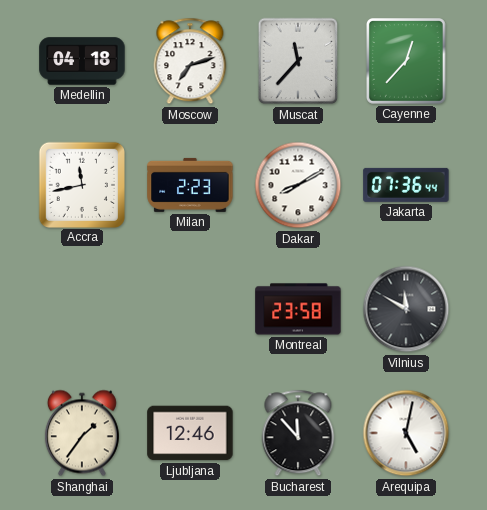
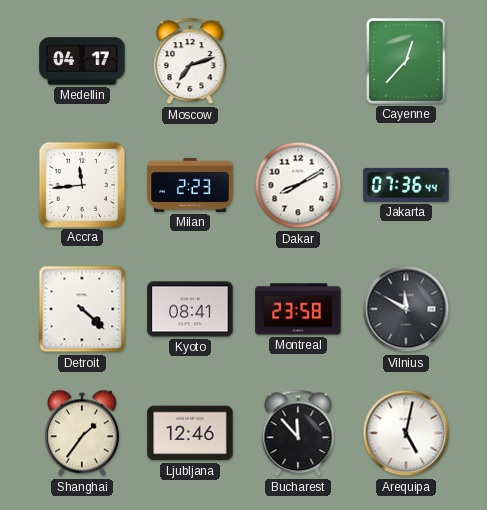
Medellin: 04:18 -> 04:17
Muscat: 11:37 -> none
Accra: 11:43 -> 11:44
Detroit: none -> 4:22
Kyoto: none -> 08:41
